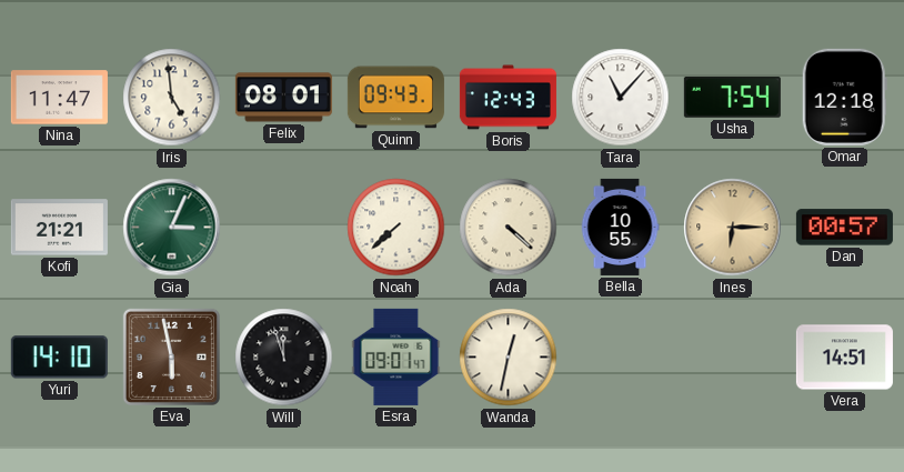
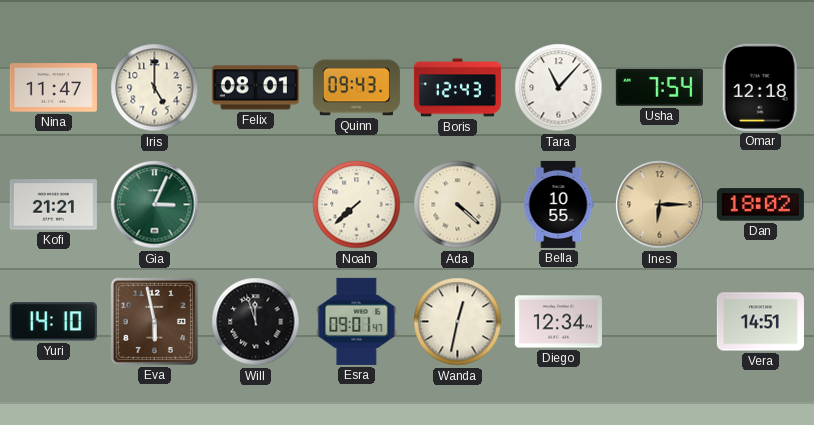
Iris: 4:59 -> 5:00
Dan: 00:57 -> 18:02
Diego: none -> 12:34
